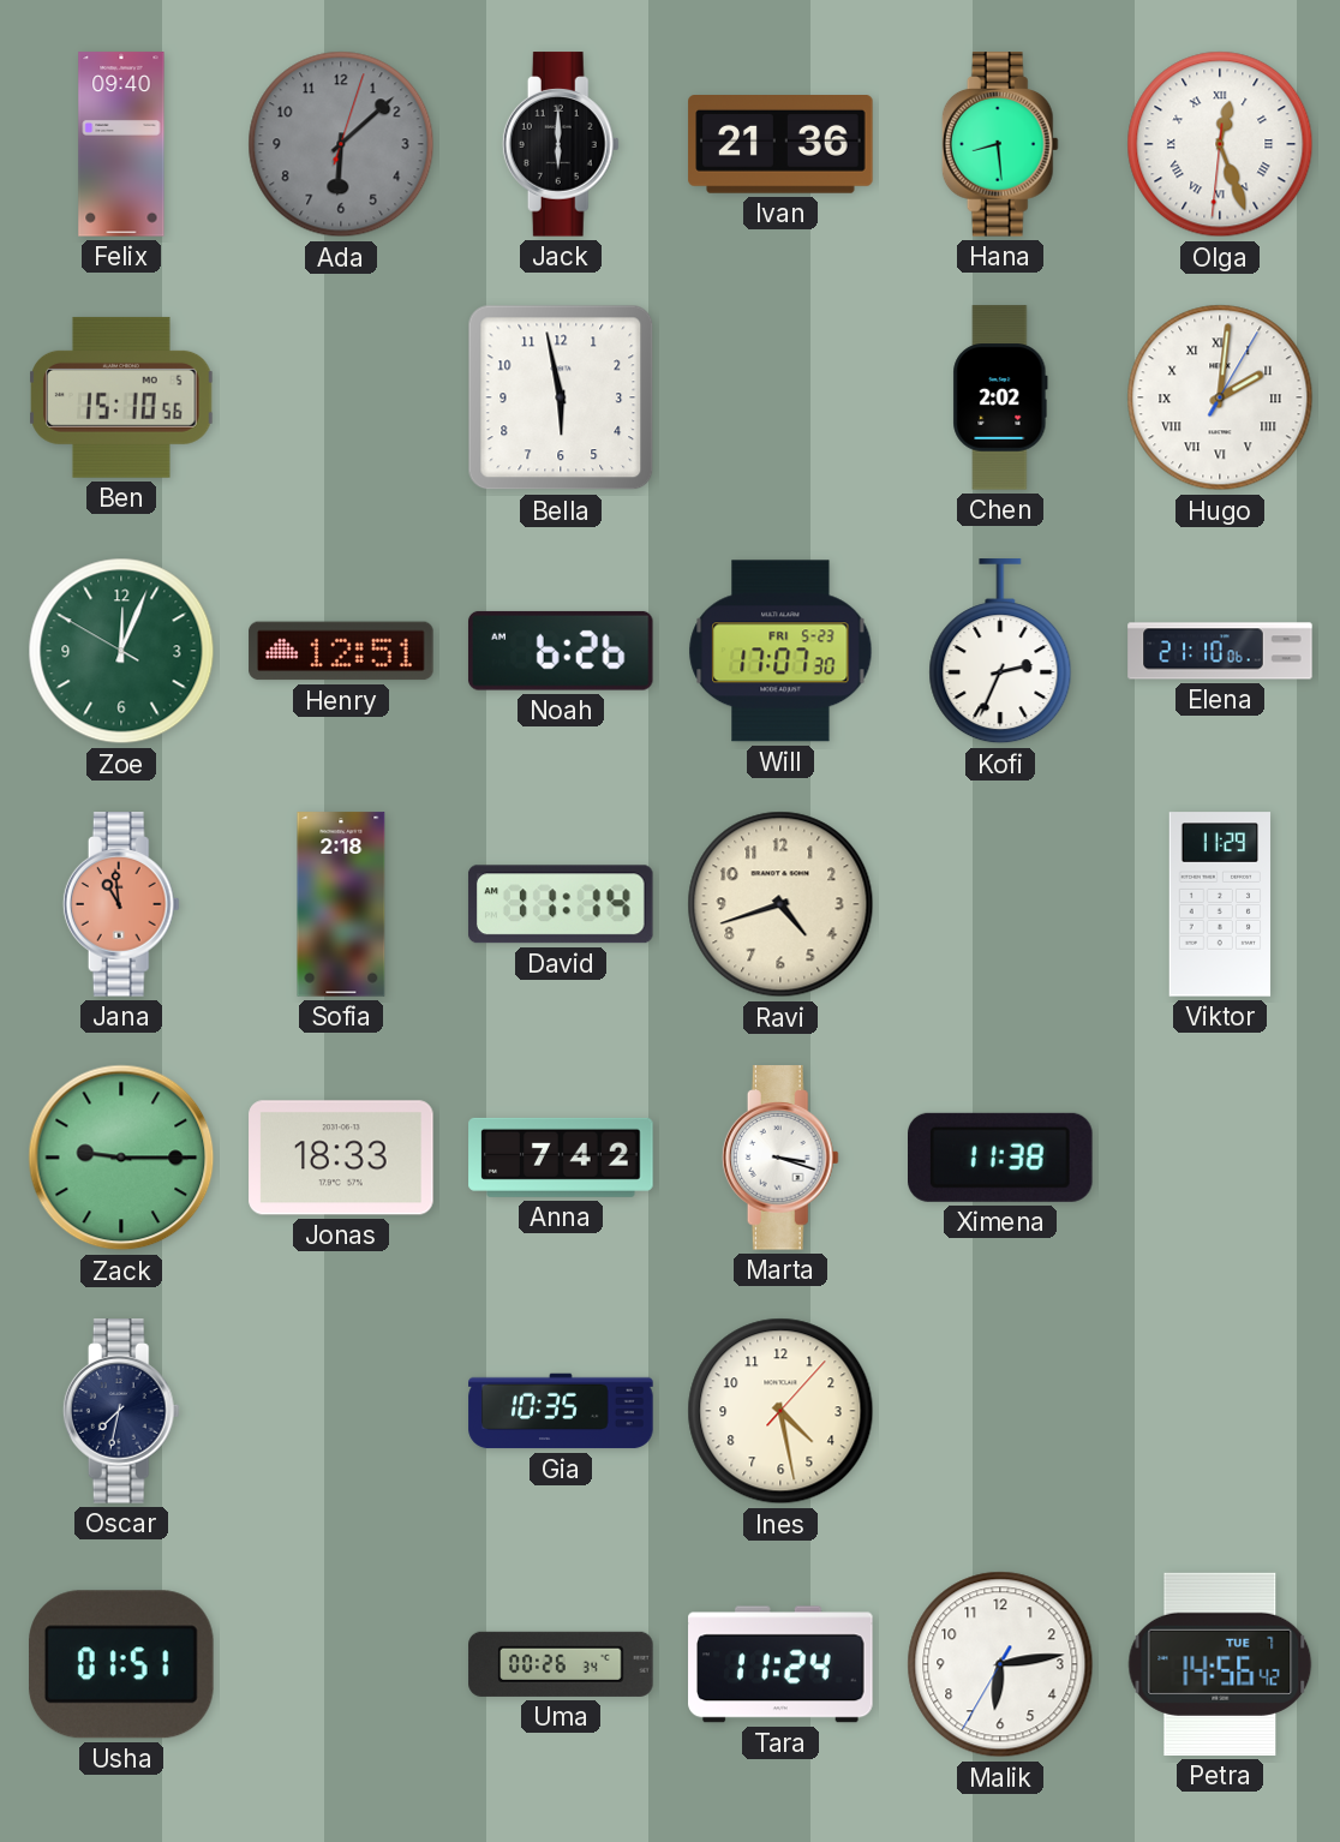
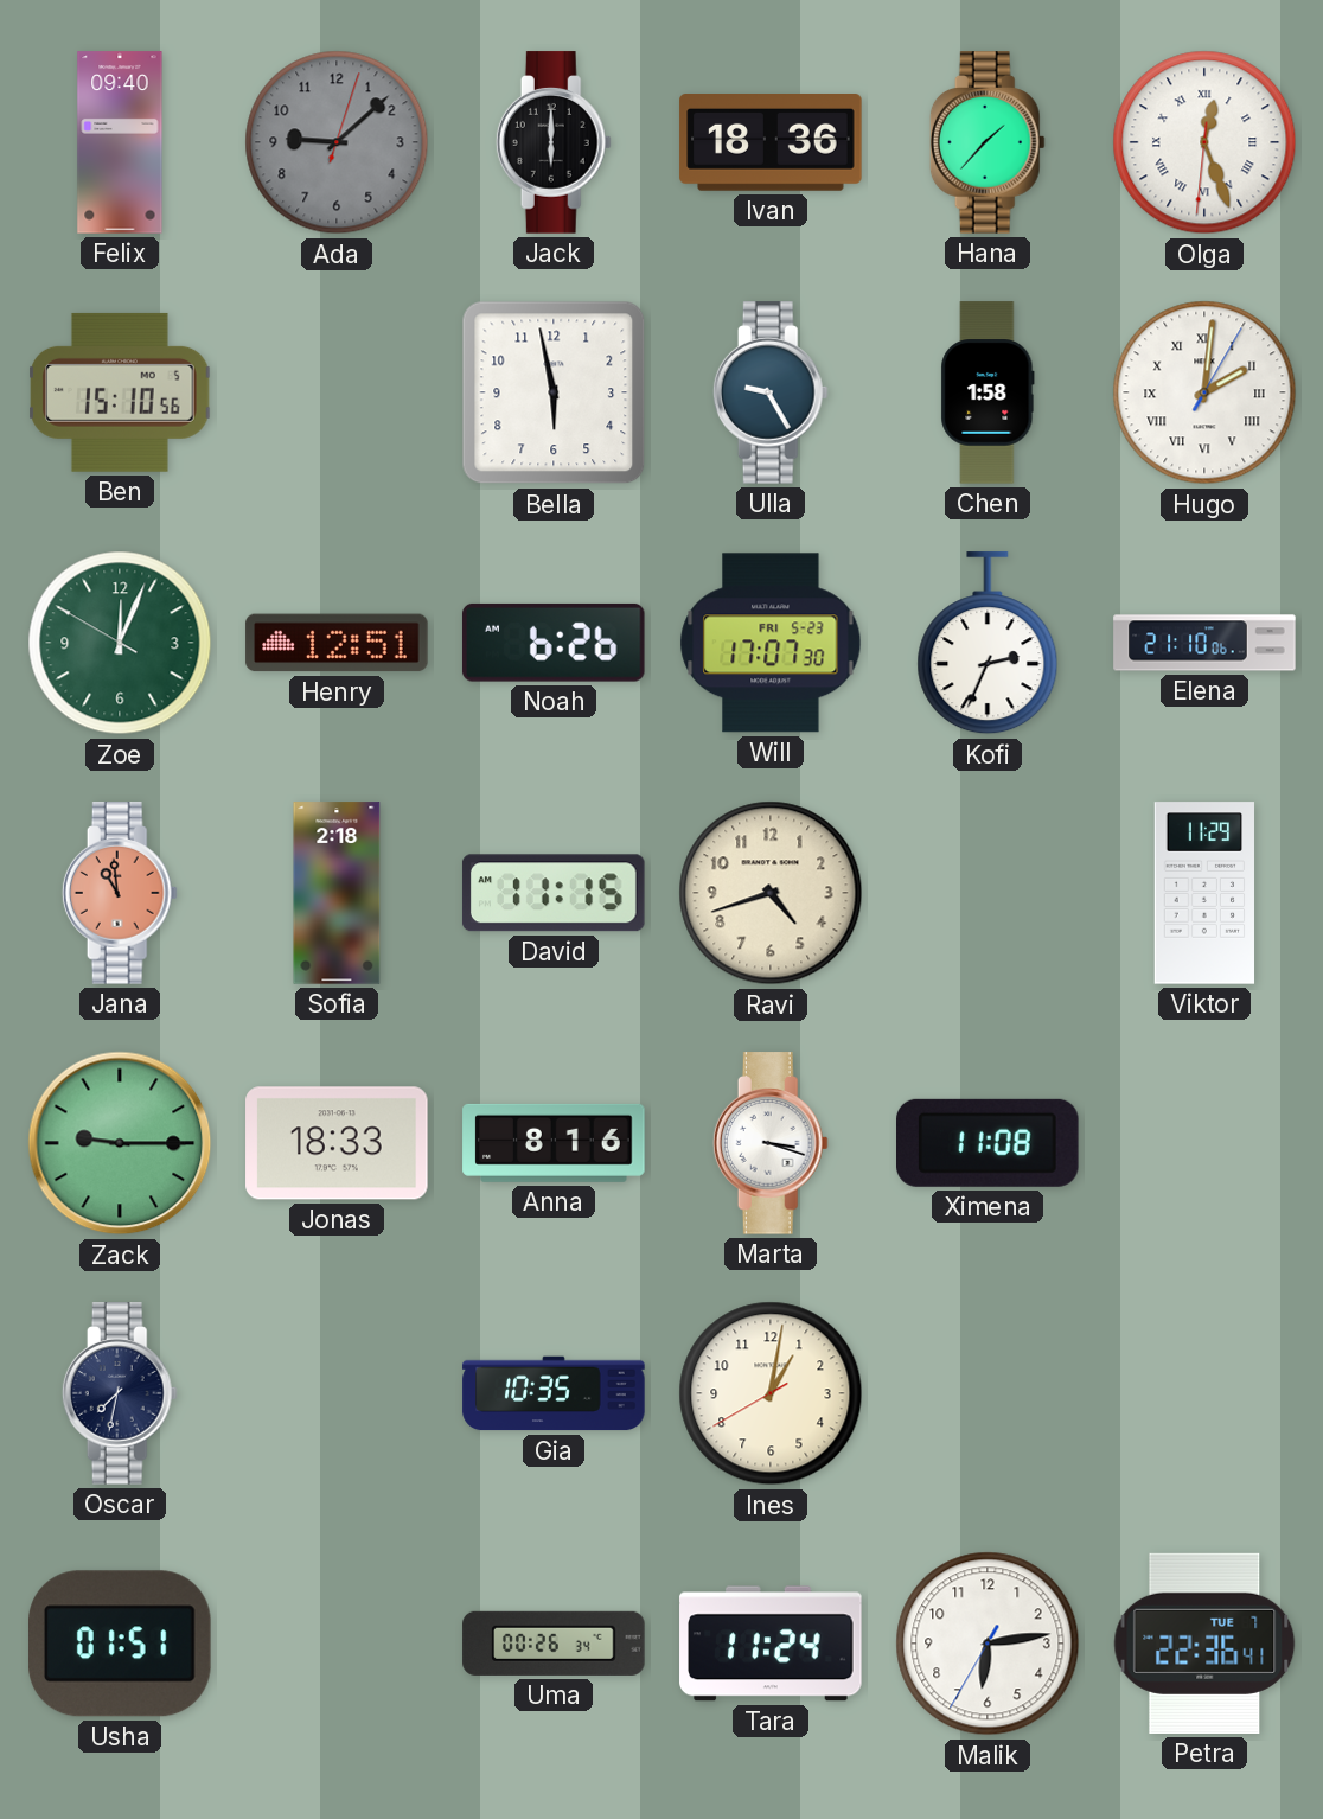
Ada: 6:08 -> 9:08
Ivan: 21:36 -> 18:36
Hana: 8:29 -> 1:37
Ulla: none -> 9:25
Chen: 2:02 -> 1:58
David: 11:14 -> 11:15
Anna: 7:42 -> 8:16
Ximena: 11:38 -> 11:08
Ines: 4:28 -> 1:01
Petra: 14:56 -> 22:36
